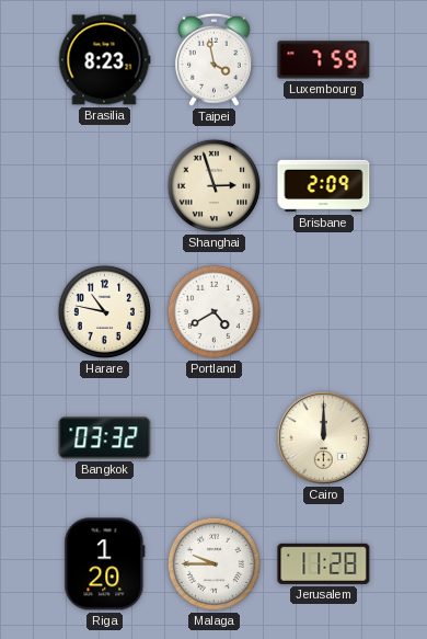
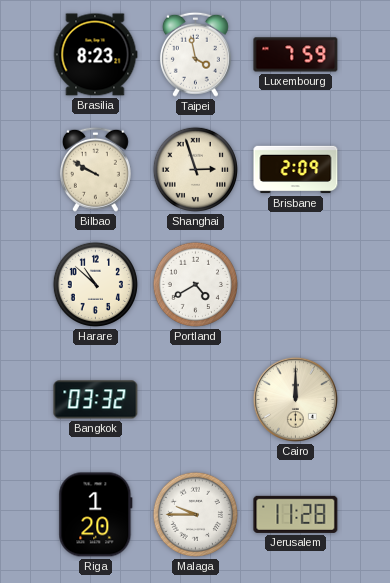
Bilbao: none -> 9:50
Harare: 10:47 -> 10:52
